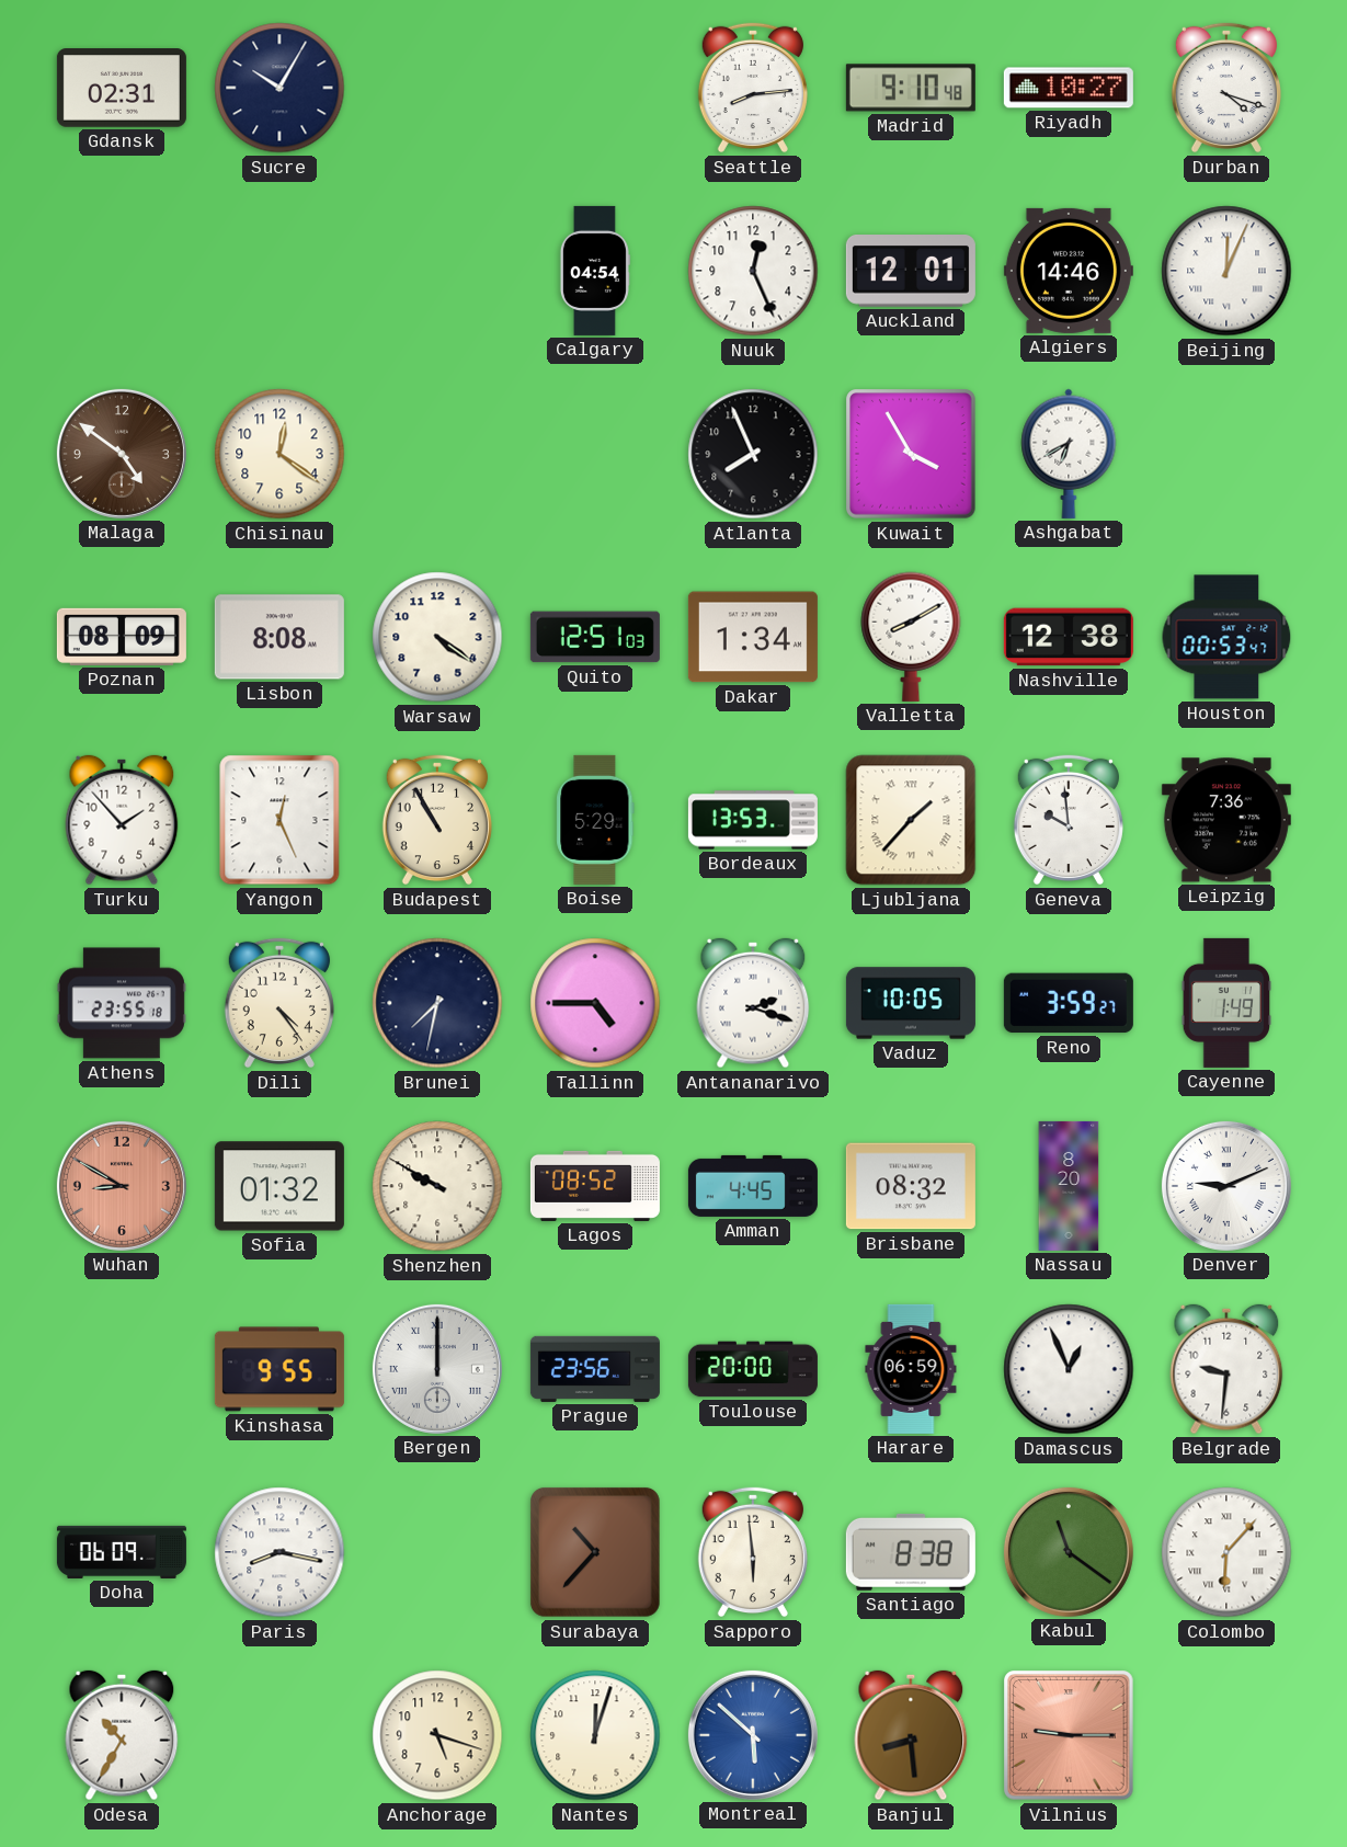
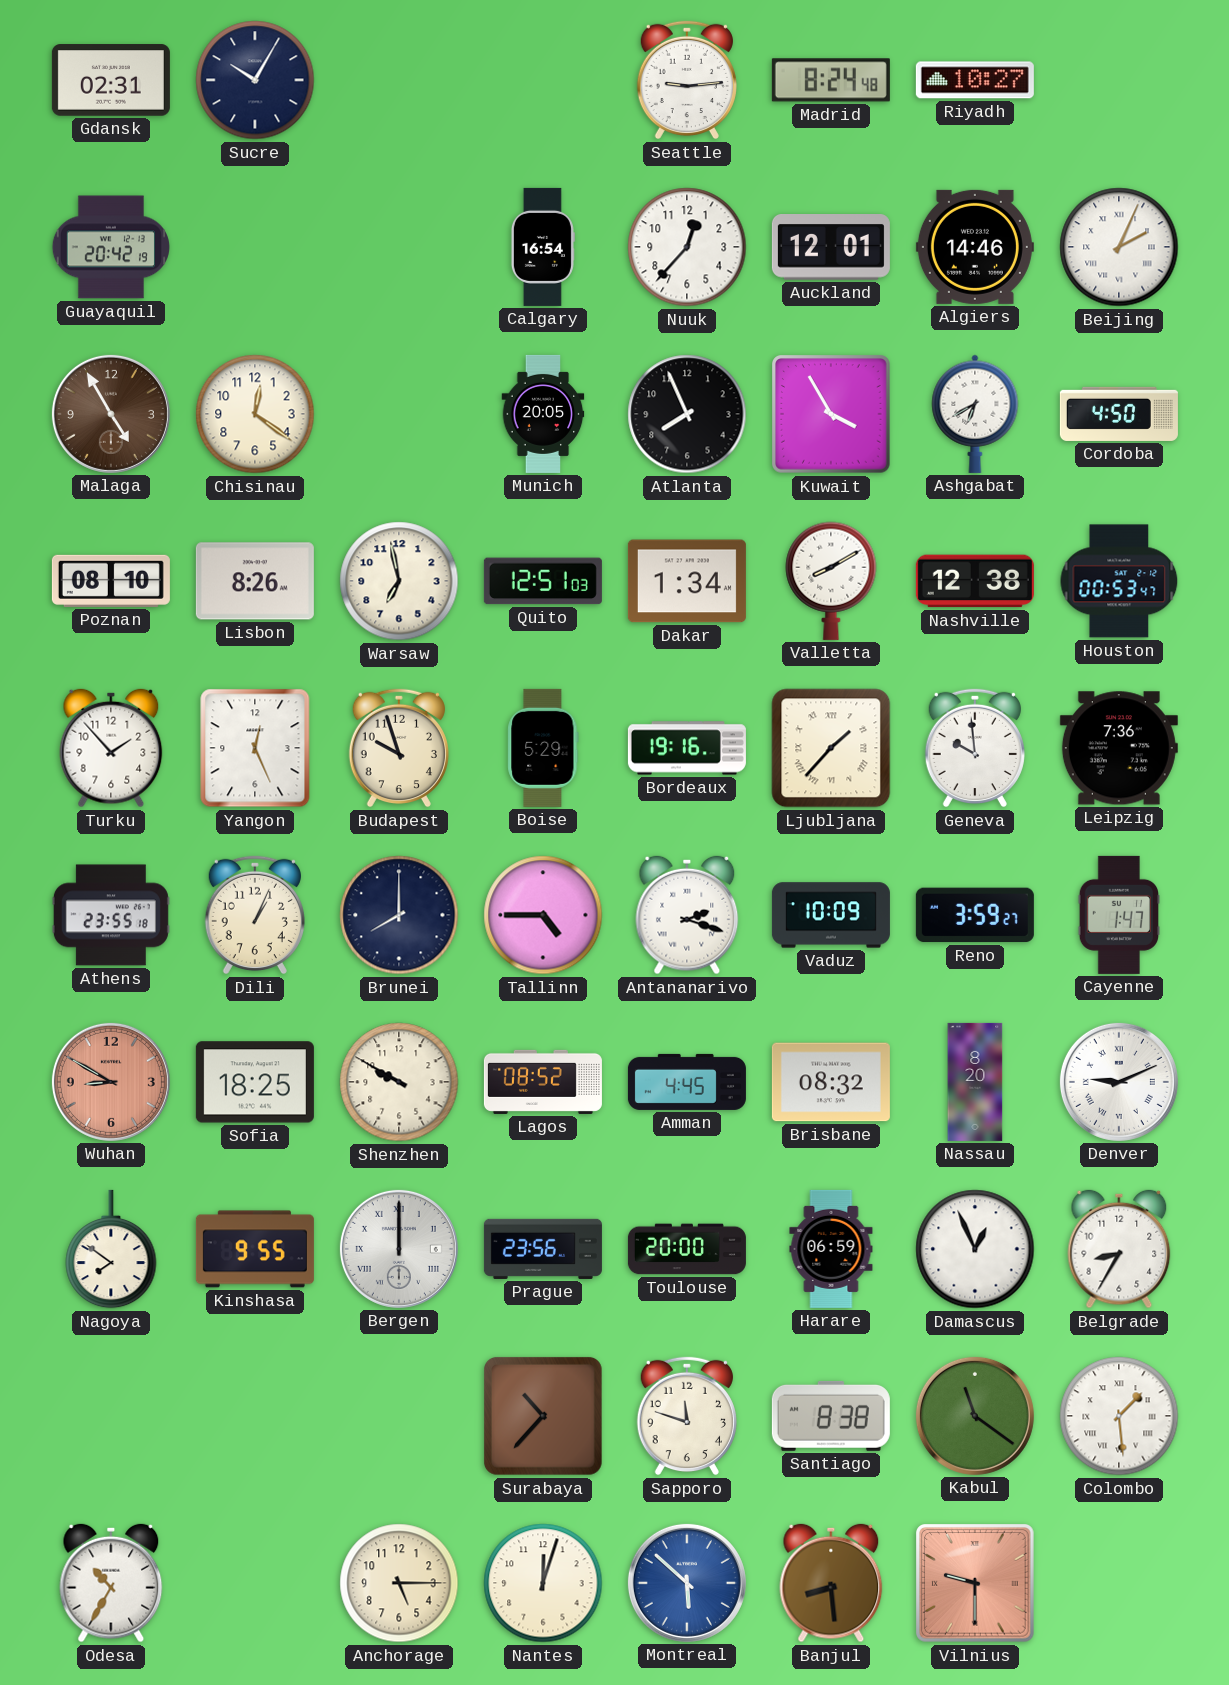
Seattle: 8:14 -> 9:14
Madrid: 9:10 -> 8:24
Durban: 4:18 -> none
Guayaquil: none -> 20:42
Calgary: 04:54 -> 16:54
Nuuk: 12:26 -> 12:37
Beijing: 12:04 -> 2:04
Malaga: 4:51 -> 4:55
Munich: none -> 20:05
Cordoba: none -> 4:50
Poznan: 08:09 -> 08:10
Lisbon: 8:08 -> 8:26
Warsaw: 4:21 -> 6:58
Budapest: 10:55 -> 9:57
Bordeaux: 13:53 -> 19:16
Dili: 4:24 -> 1:04
Brunei: 7:32 -> 8:00
Vaduz: 10:05 -> 10:09
Cayenne: 1:49 -> 1:47
Sofia: 01:32 -> 18:25
Nagoya: none -> 7:51
Belgrade: 9:31 -> 8:35
Doha: 06:09 -> none
Paris: 8:17 -> none
Sapporo: 5:59 -> 11:48
Colombo: 6:07 -> 1:29
Anchorage: 5:18 -> 5:15
Vilnius: 9:15 -> 9:30
